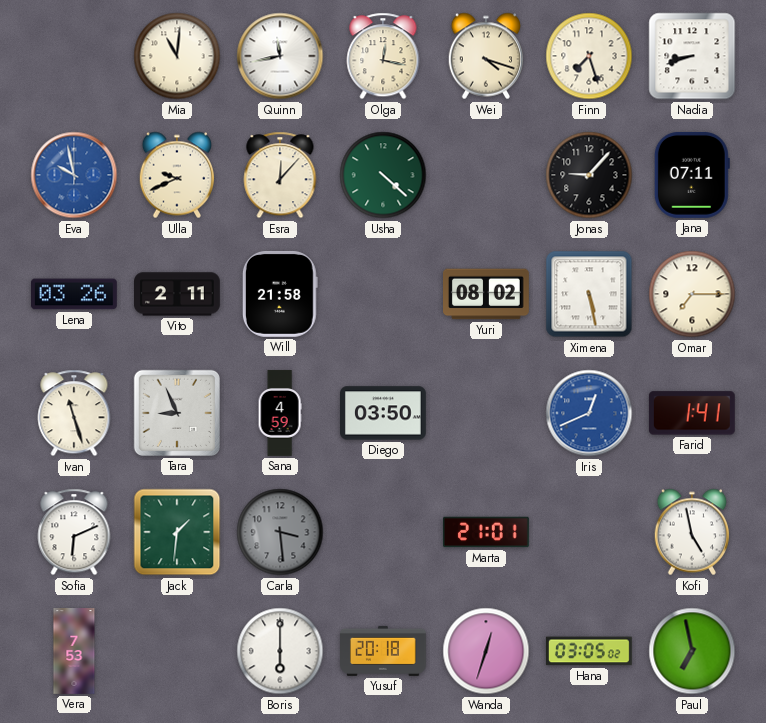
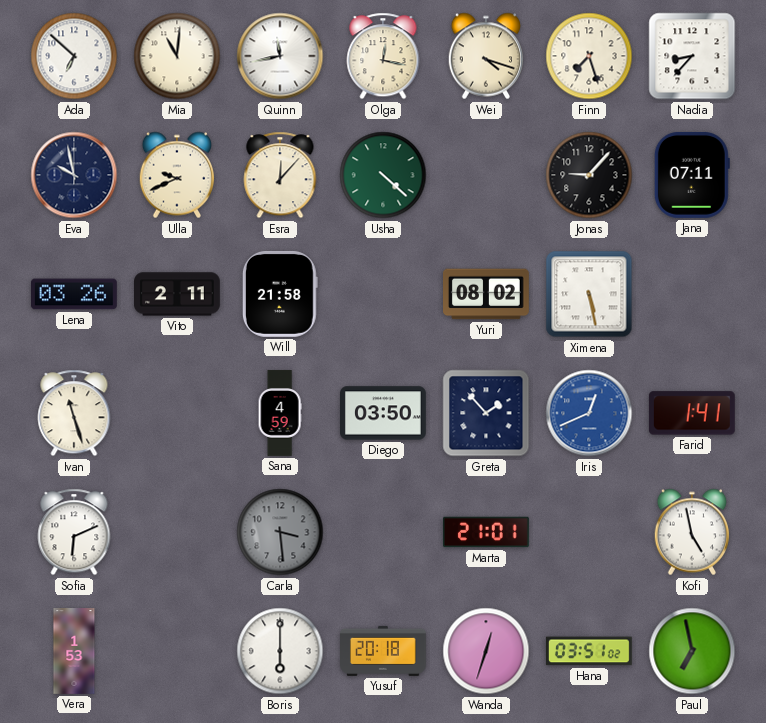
Ada: none -> 6:52
Nadia: 8:42 -> 8:37
Eva dial: blue -> navy
Omar: 7:15 -> none
Tara: 8:56 -> none
Greta: none -> 1:53
Jack: 1:31 -> none
Vera: 7:53 -> 1:53
Hana: 03:05 -> 03:51
